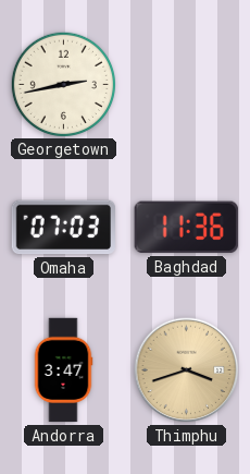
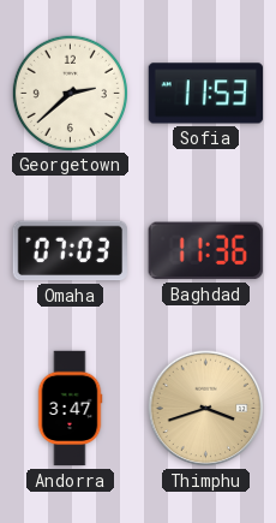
Georgetown: 2:43 -> 2:38
Sofia: none -> 11:53
